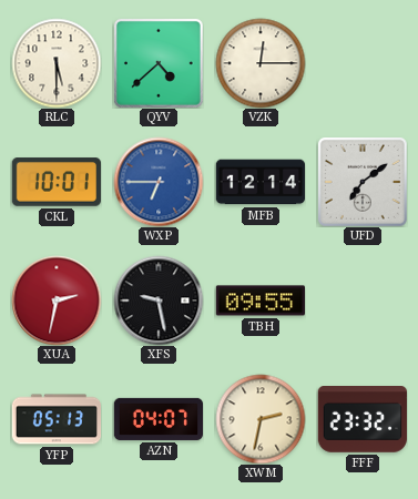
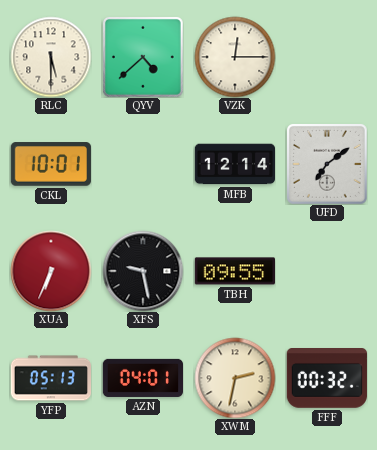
WXP: 6:45 -> none
XUA: 2:32 -> 6:34
AZN: 04:07 -> 04:01
FFF: 23:32 -> 00:32
